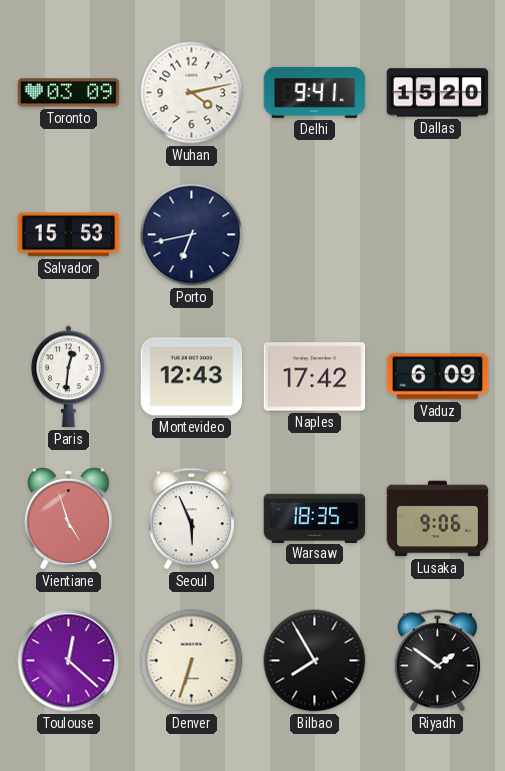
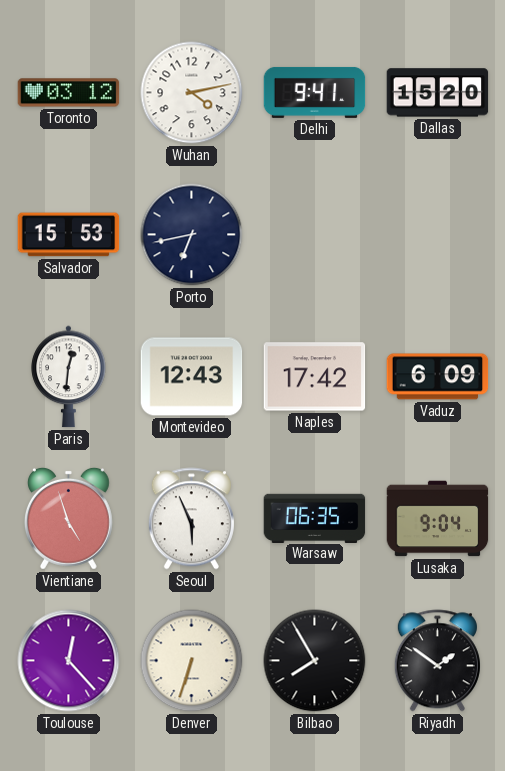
Toronto: 03:09 -> 03:12
Warsaw: 18:35 -> 06:35
Lusaka: 9:06 -> 9:04
Toulouse: 12:22 -> 12:23
